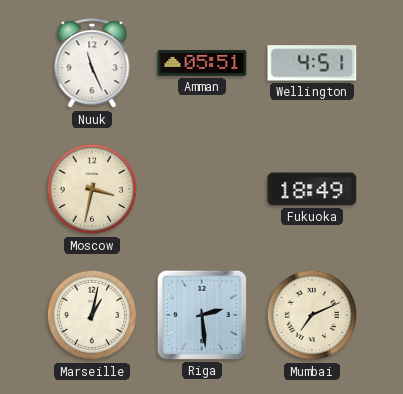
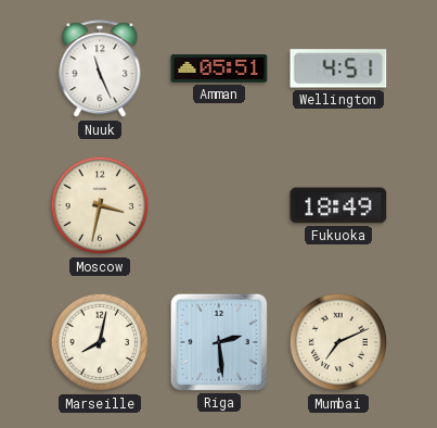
Marseille: 1:02 -> 8:02
